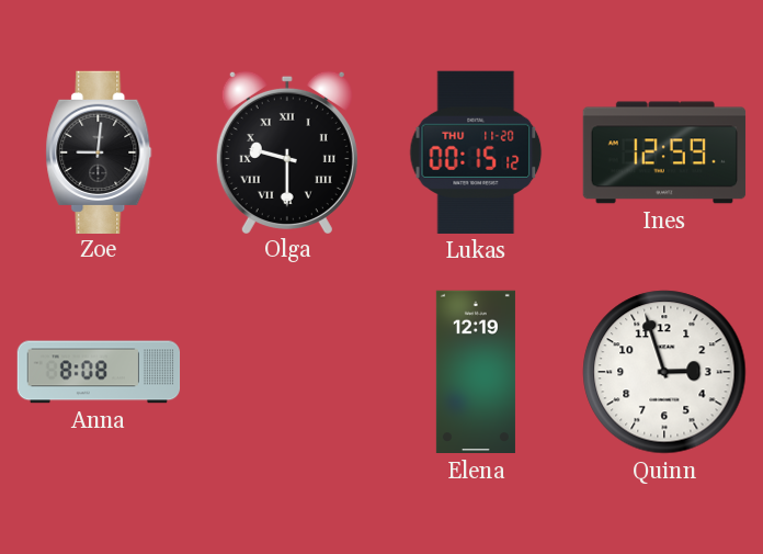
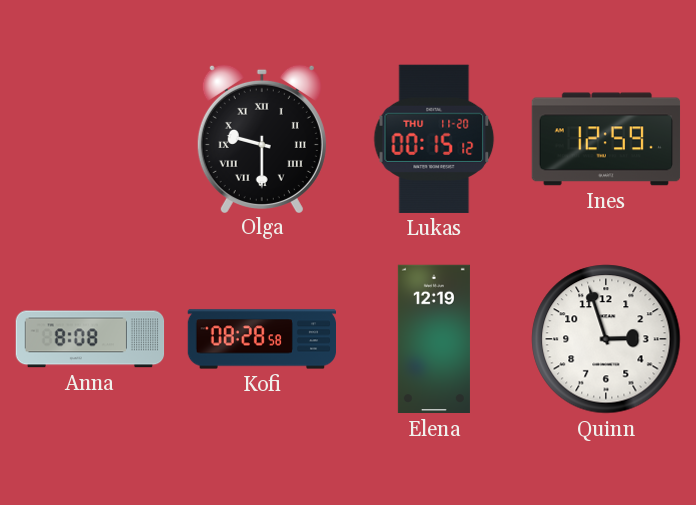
Zoe: 9:01 -> none
Kofi: none -> 08:28
